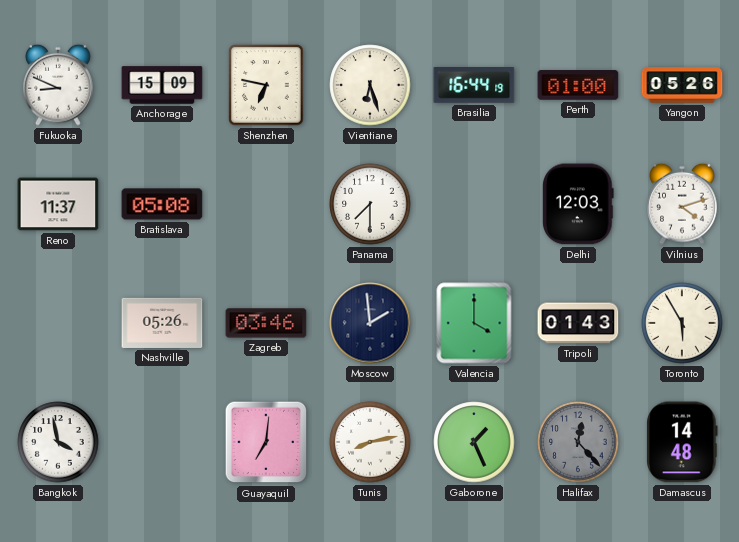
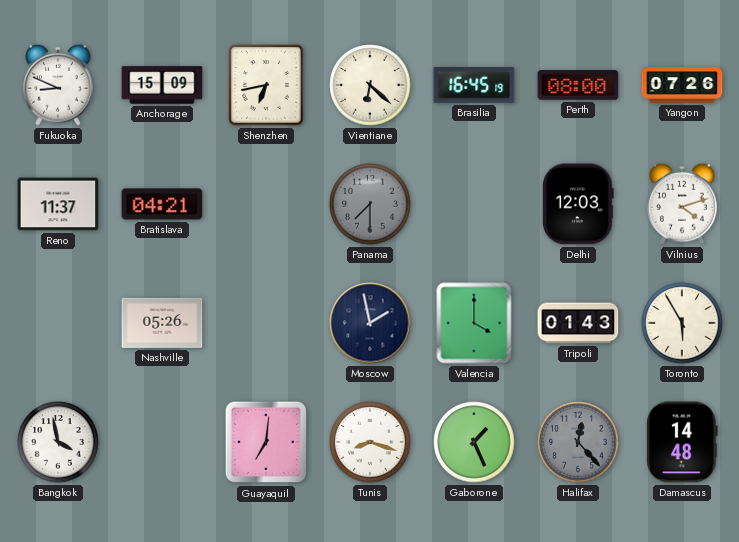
Shenzhen: 6:47 -> 6:43
Vientiane: 6:27 -> 6:22
Brasilia: 16:44 -> 16:45
Perth: 01:00 -> 08:00
Yangon: 05:26 -> 07:26
Bratislava: 05:08 -> 04:21
Panama dial: white -> grey
Zagreb: 03:46 -> none
Moscow: 1:59 -> 1:58
Tunis: 8:13 -> 8:18
